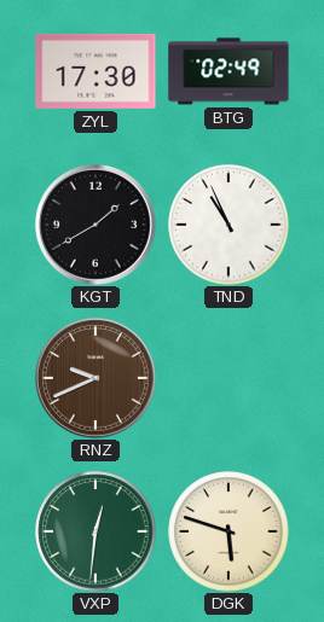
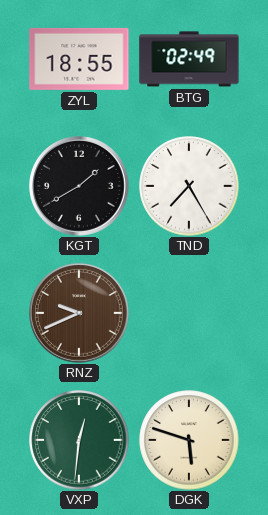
ZYL: 17:30 -> 18:55
TND: 10:56 -> 7:25
